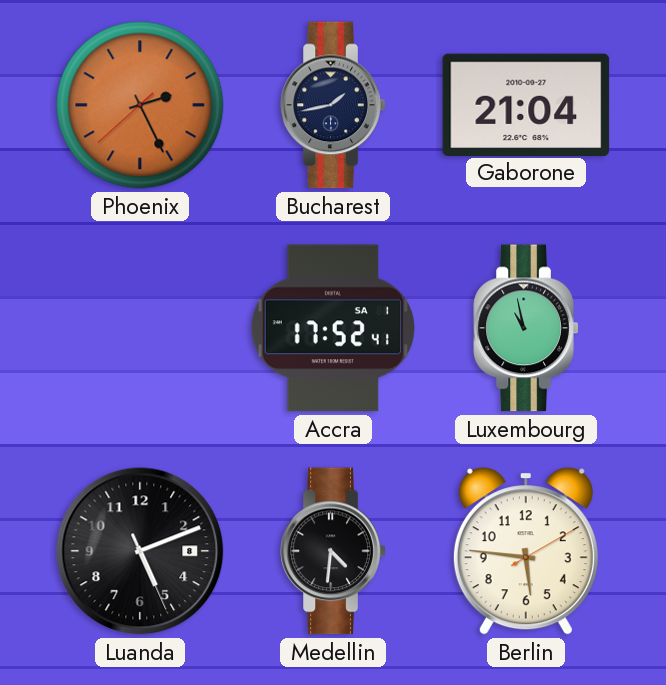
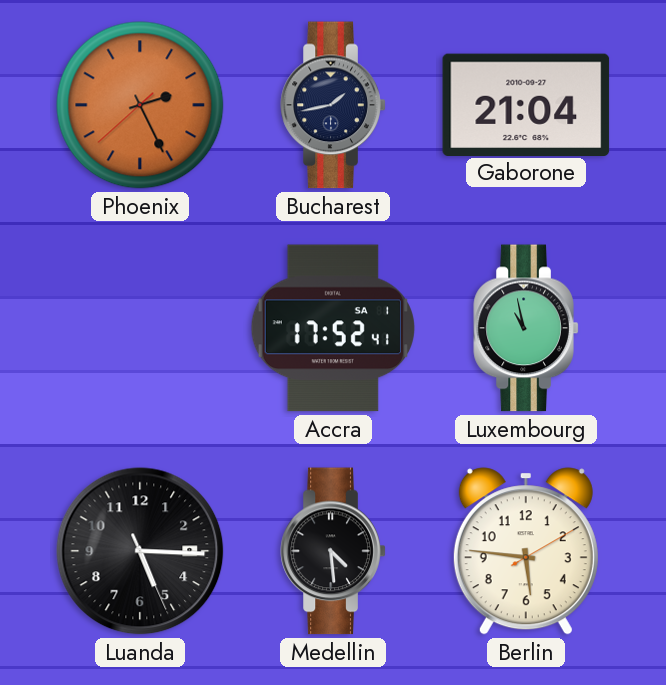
Luanda: 5:11 -> 5:15
Medellin: 4:31 -> 4:29
